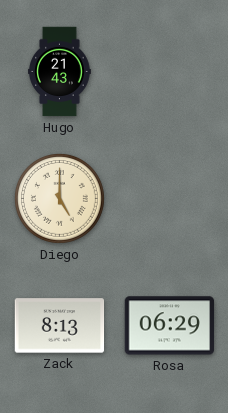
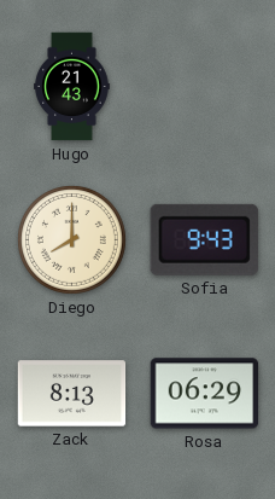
Diego: 5:00 -> 8:00
Sofia: none -> 9:43
